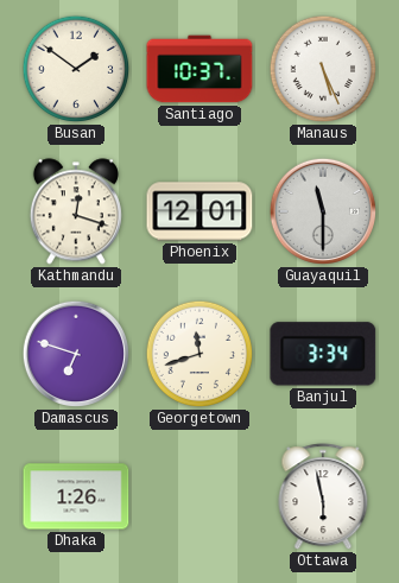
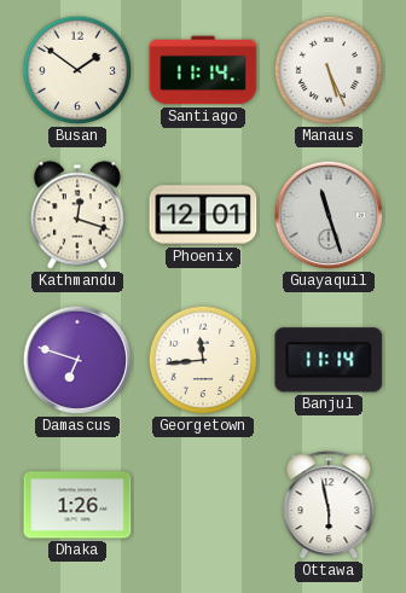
Santiago: 10:37 -> 11:14
Guayaquil: 11:30 -> 11:27
Georgetown: 11:42 -> 11:44
Banjul: 3:34 -> 11:14
